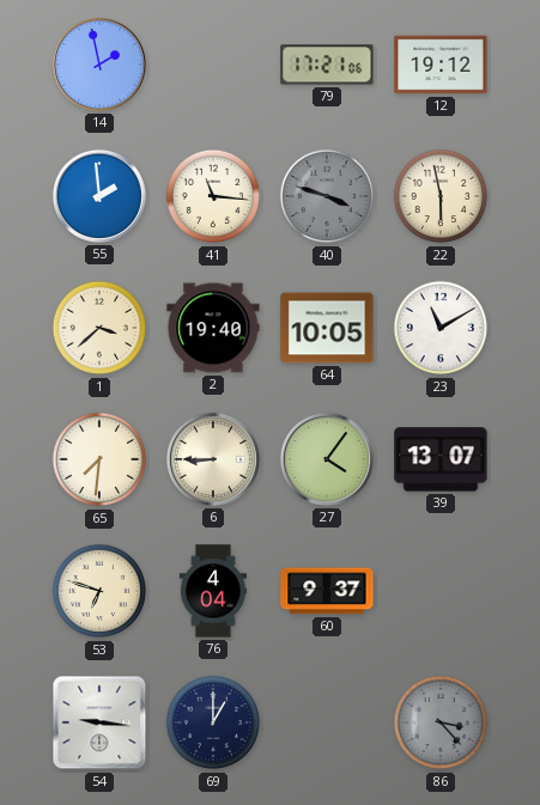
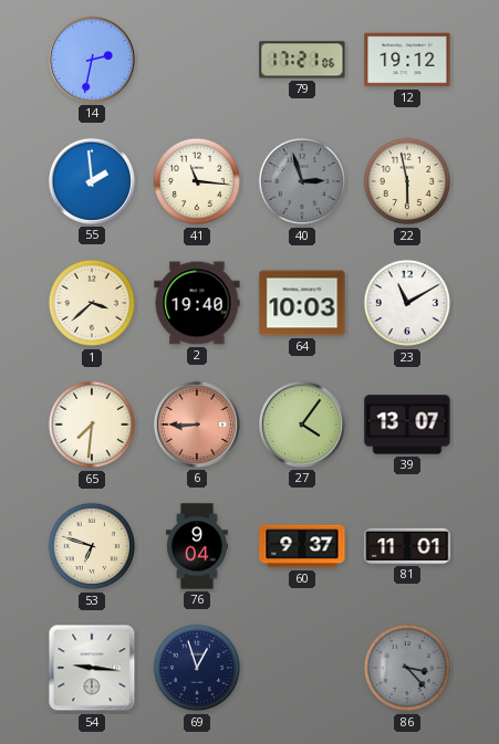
14: 1:58 -> 2:32
40: 3:48 -> 2:57
64: 10:05 -> 10:03
6 dial: cream -> salmon
76: 4:04 -> 9:04
81: none -> 11:01
69: 1:00 -> 12:57
